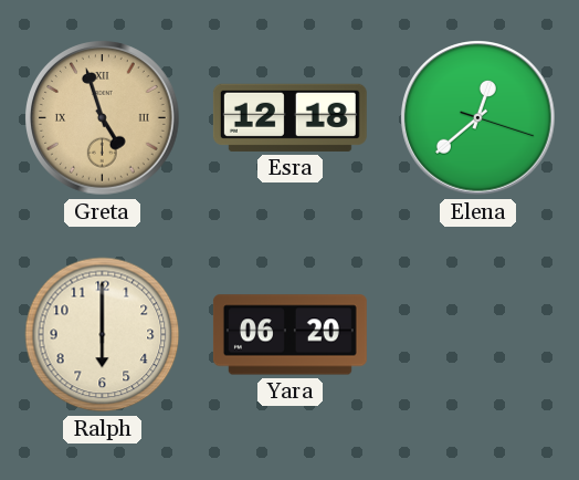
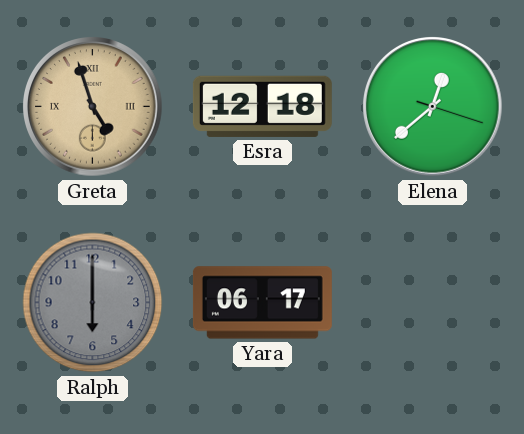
Ralph dial: cream -> grey
Yara: 06:20 -> 06:17
